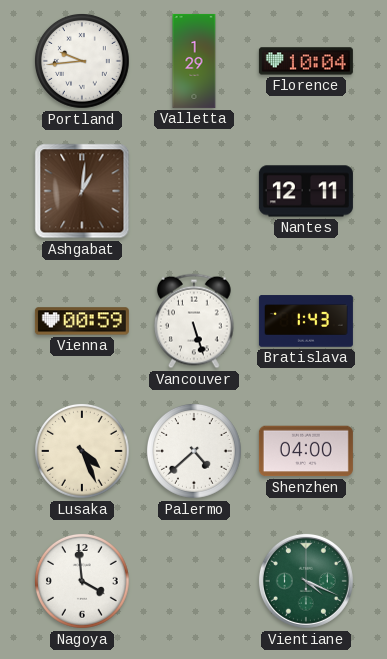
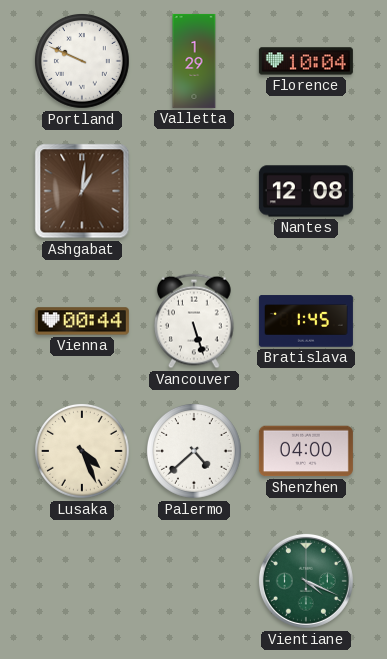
Portland: 9:44 -> 9:49
Nantes: 12:11 -> 12:08
Vienna: 00:59 -> 00:44
Bratislava: 1:43 -> 1:45
Nagoya: 3:59 -> none
